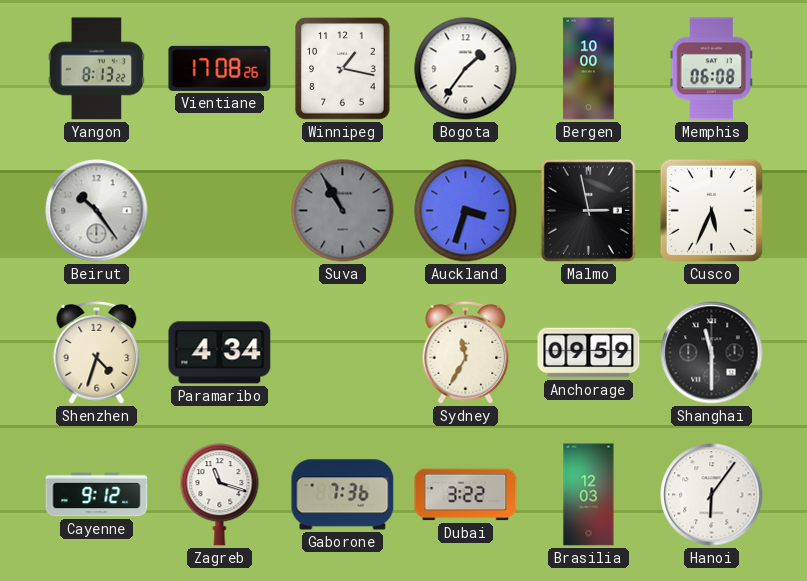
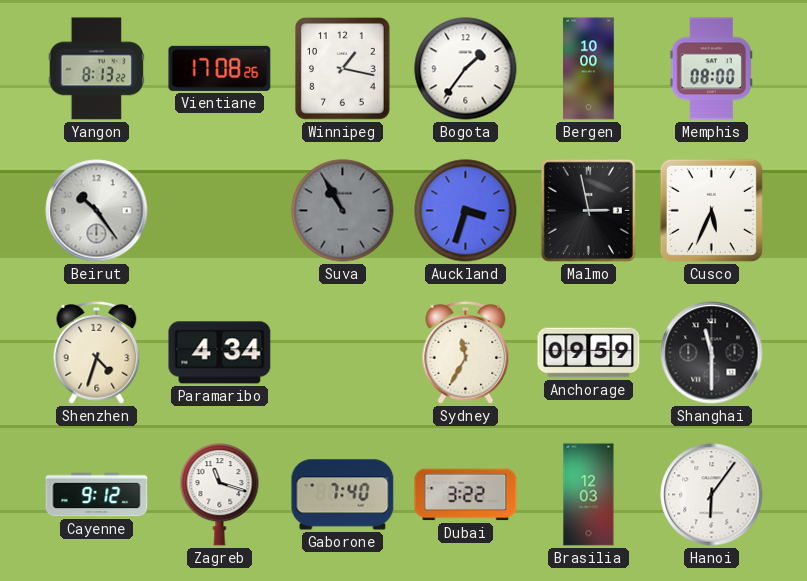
Memphis: 06:08 -> 08:00
Gaborone: 7:36 -> 7:40
